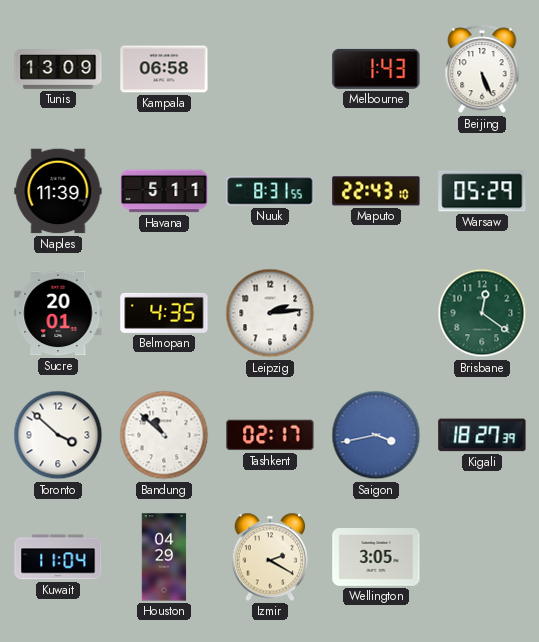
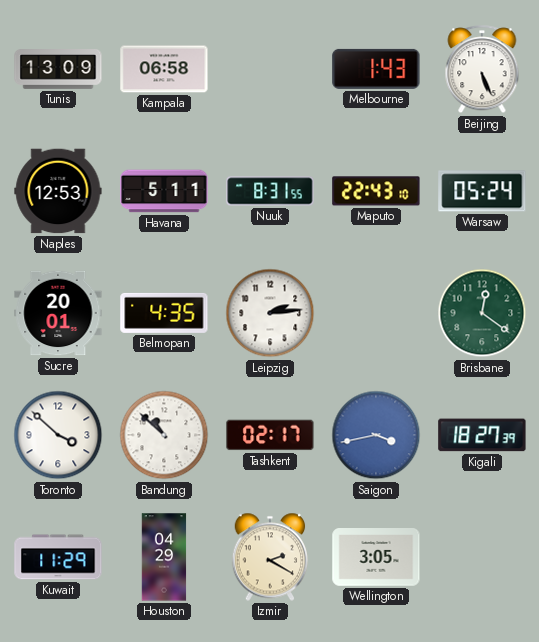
Naples: 11:39 -> 12:53
Warsaw: 05:29 -> 05:24
Kuwait: 11:04 -> 11:29
